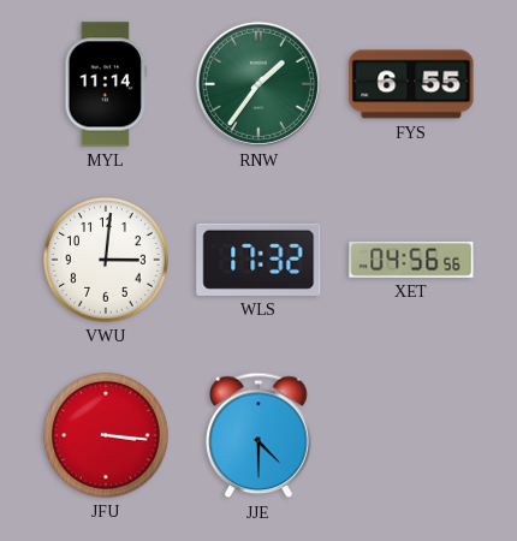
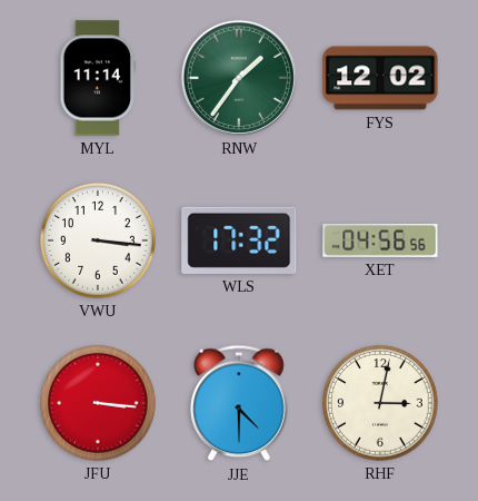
FYS: 6:55 -> 12:02
VWU: 3:01 -> 3:16
RHF: none -> 3:02
